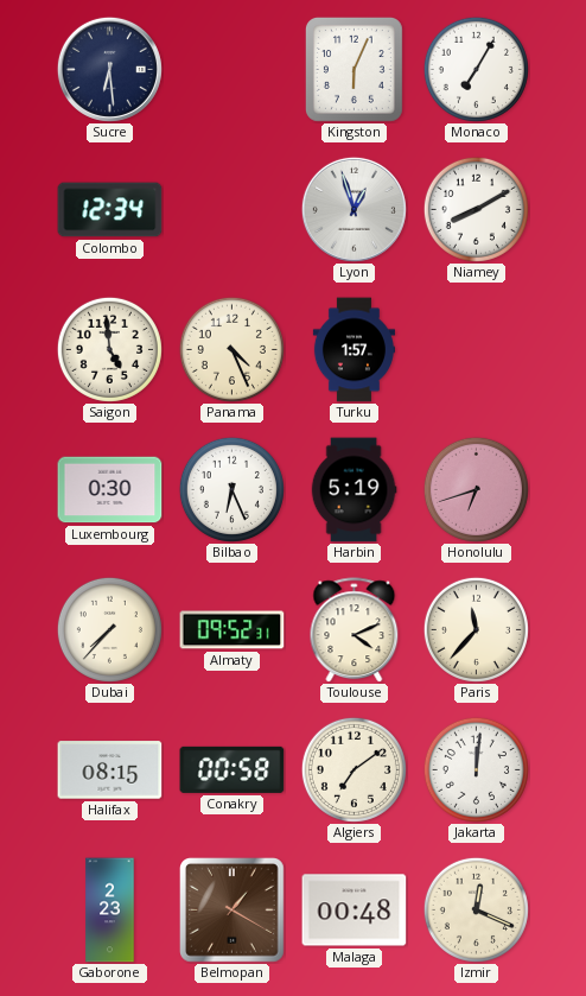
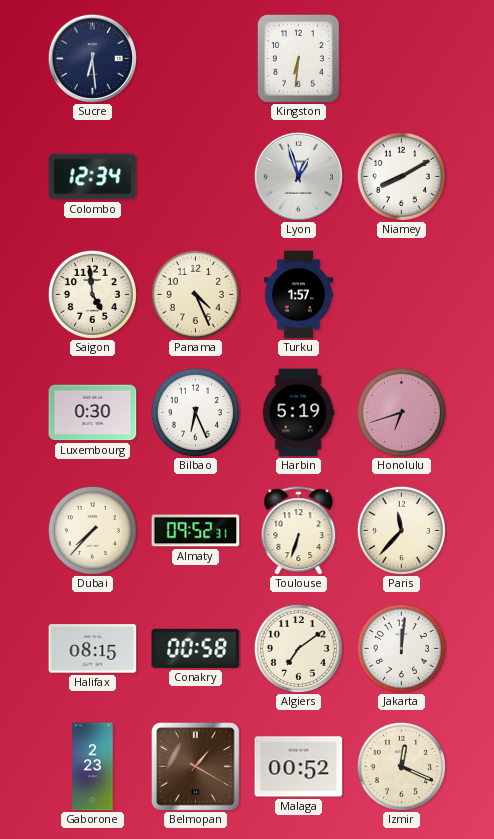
Kingston: 6:04 -> 6:31
Monaco: 7:05 -> none
Toulouse: 4:11 -> 6:33
Malaga: 00:48 -> 00:52
